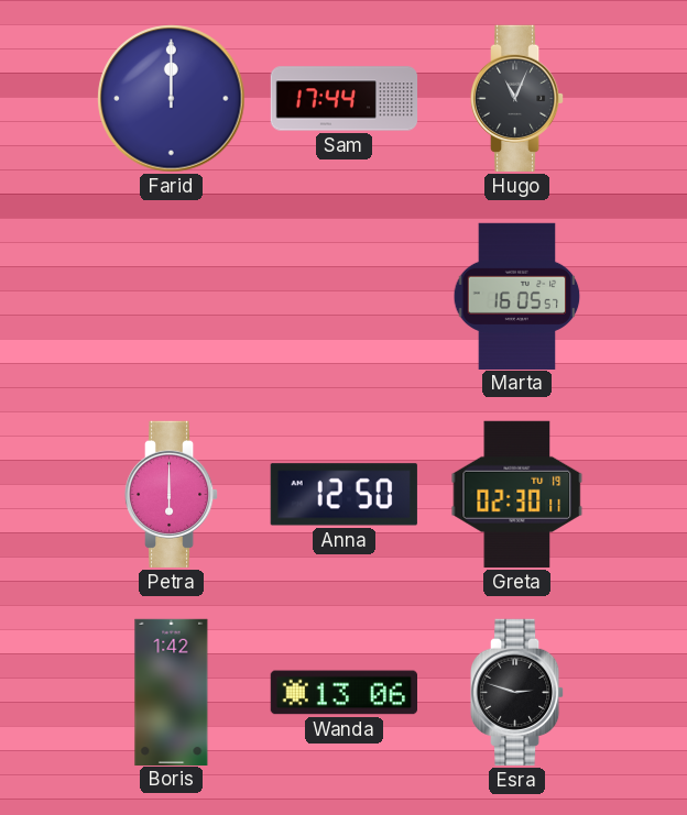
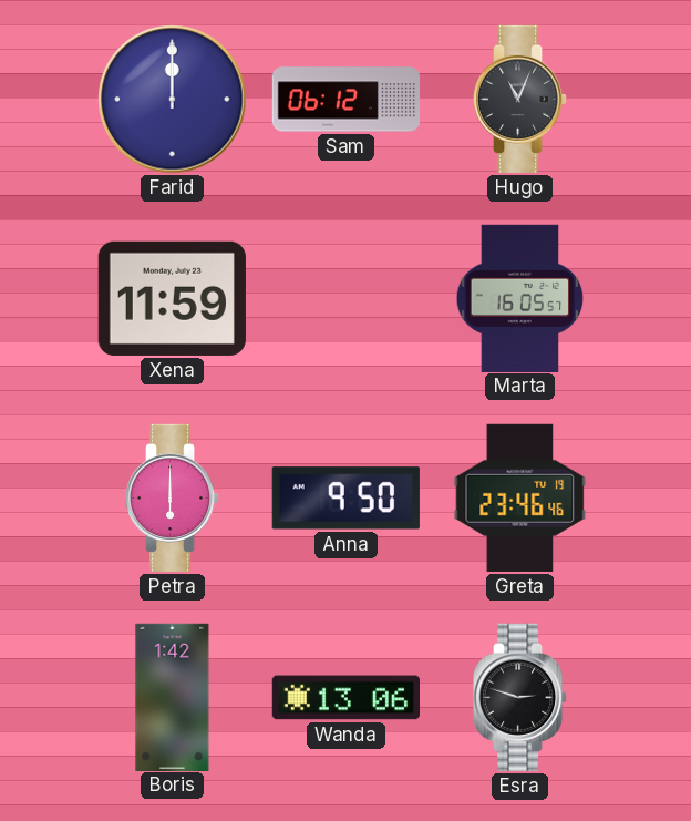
Sam: 17:44 -> 06:12
Xena: none -> 11:59
Anna: 12:50 -> 9:50
Greta: 02:30 -> 23:46
